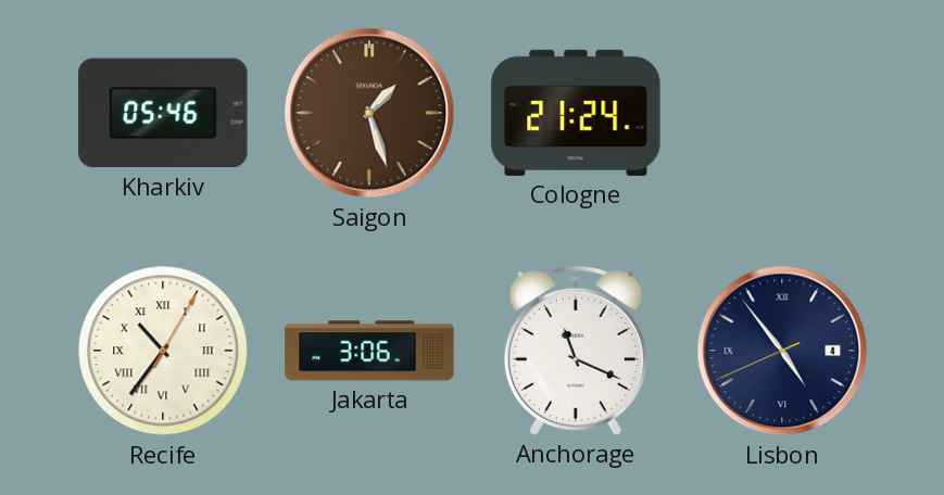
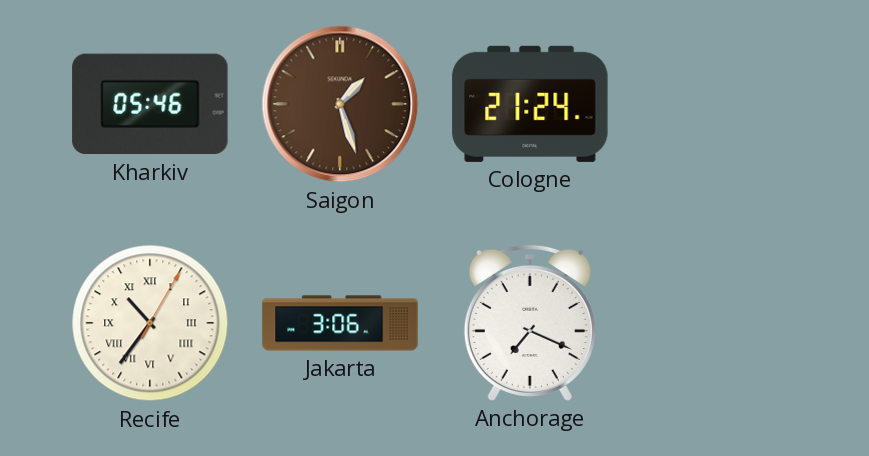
Anchorage: 11:19 -> 7:19
Lisbon: 4:53 -> none
